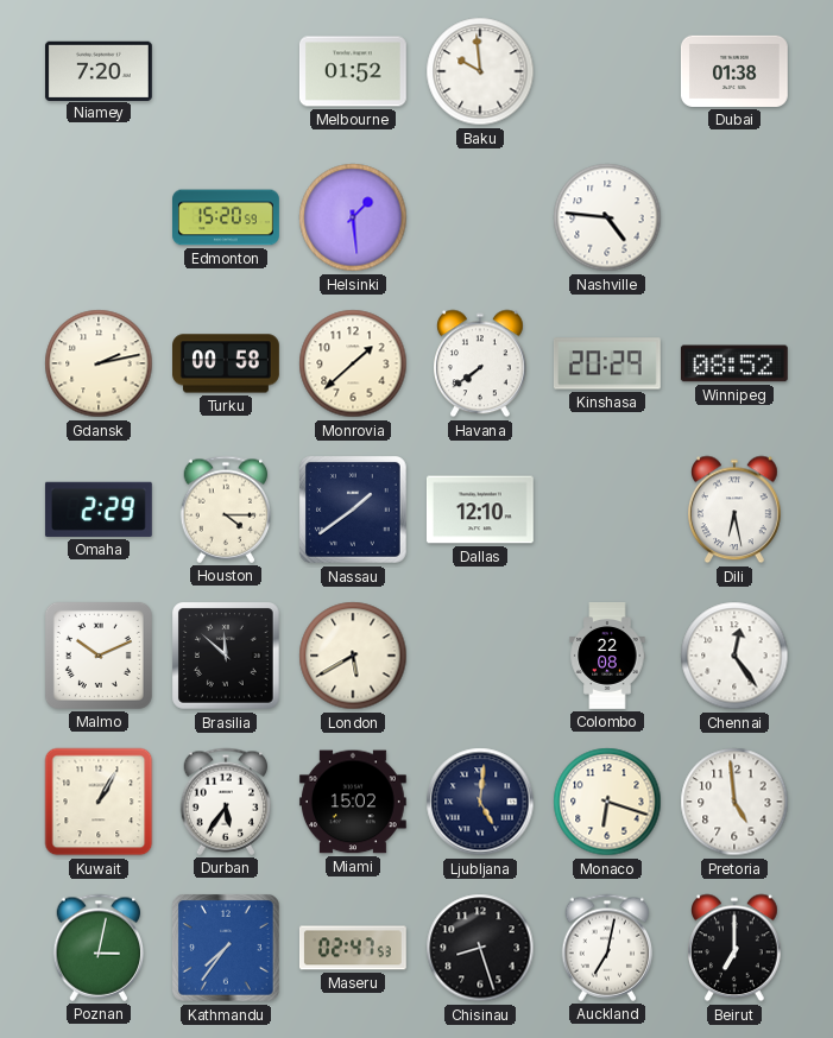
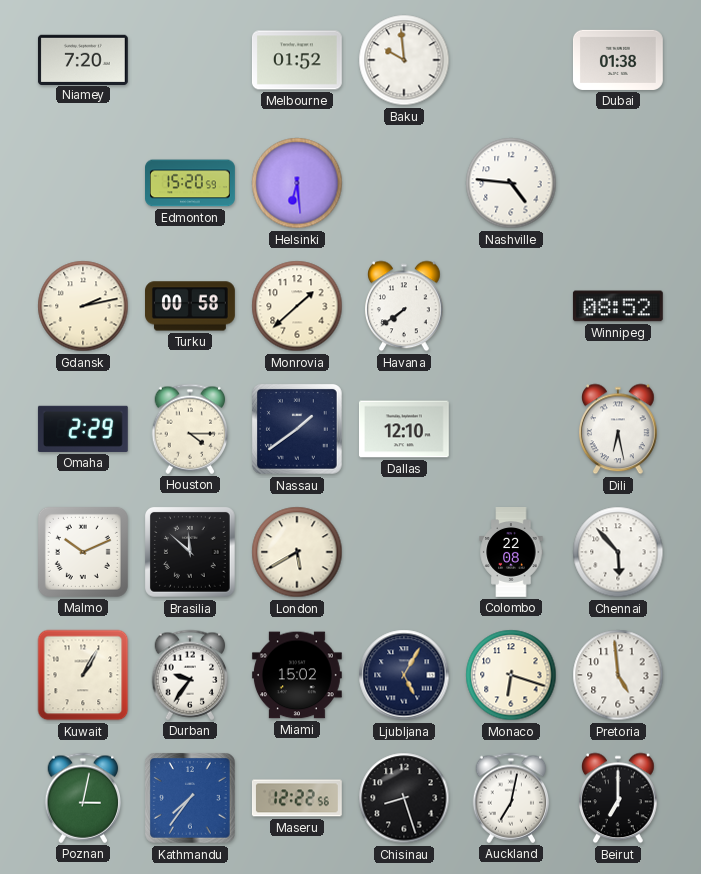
Helsinki: 1:29 -> 6:29
Kinshasa: 20:29 -> none
Chennai: 12:24 -> 5:53
Durban: 5:36 -> 9:36
Ljubljana: 5:01 -> 5:05
Maseru: 02:47 -> 12:22
